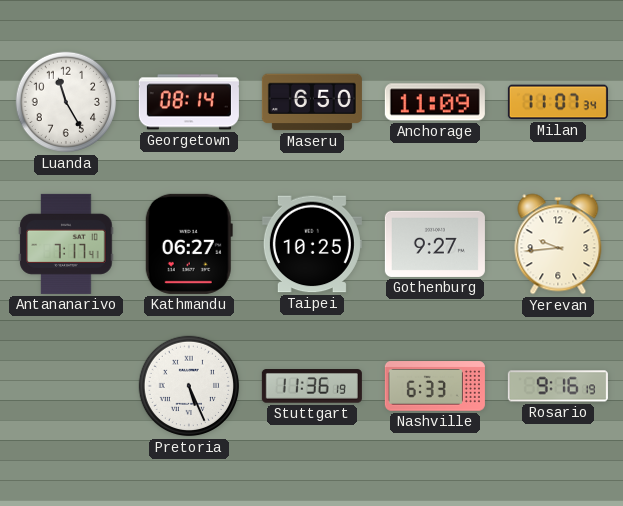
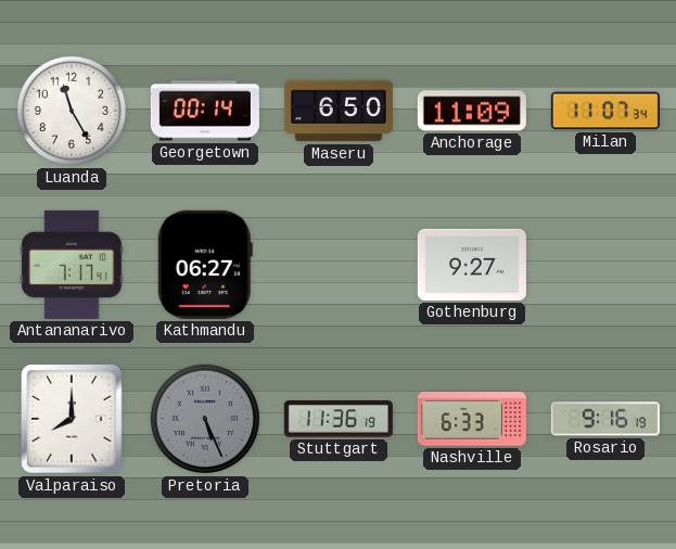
Georgetown: 08:14 -> 00:14
Taipei: 10:25 -> none
Yerevan: 9:44 -> none
Valparaiso: none -> 8:00
Pretoria dial: white -> grey
